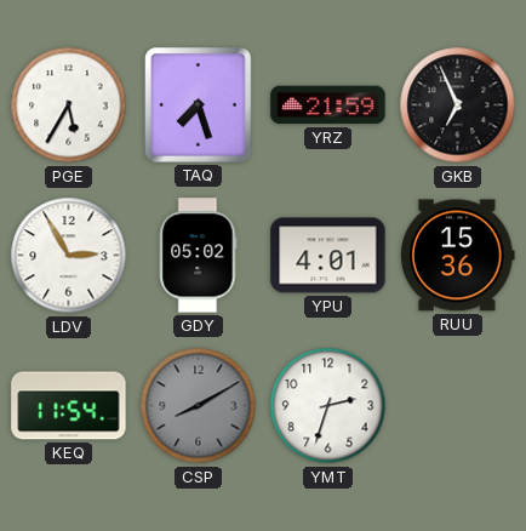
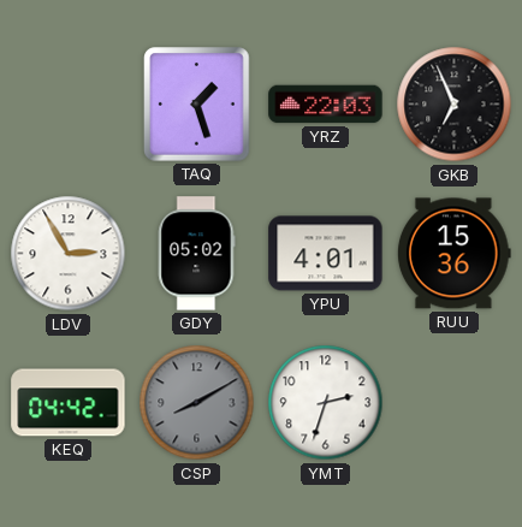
PGE: 5:35 -> none
TAQ: 7:27 -> 1:27
YRZ: 21:59 -> 22:03
KEQ: 11:54 -> 04:42
